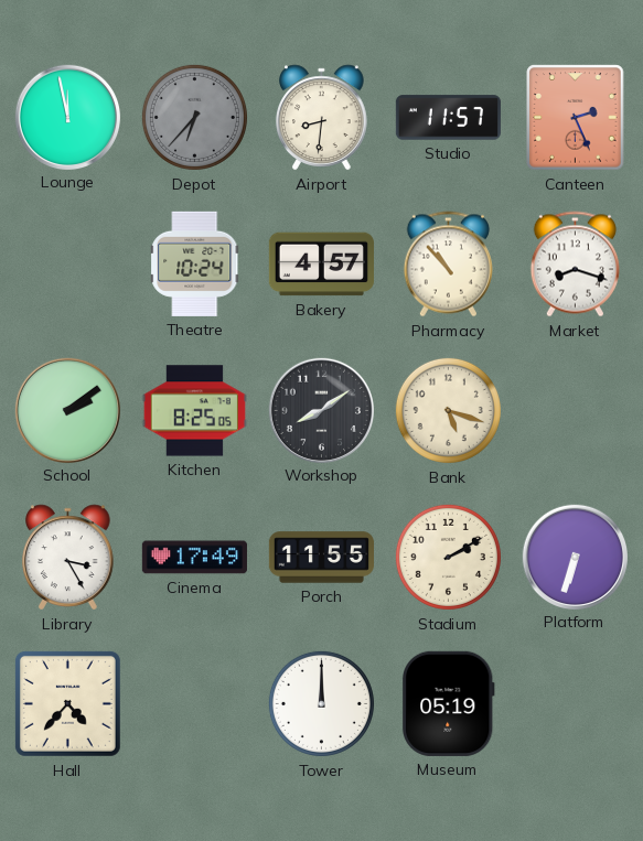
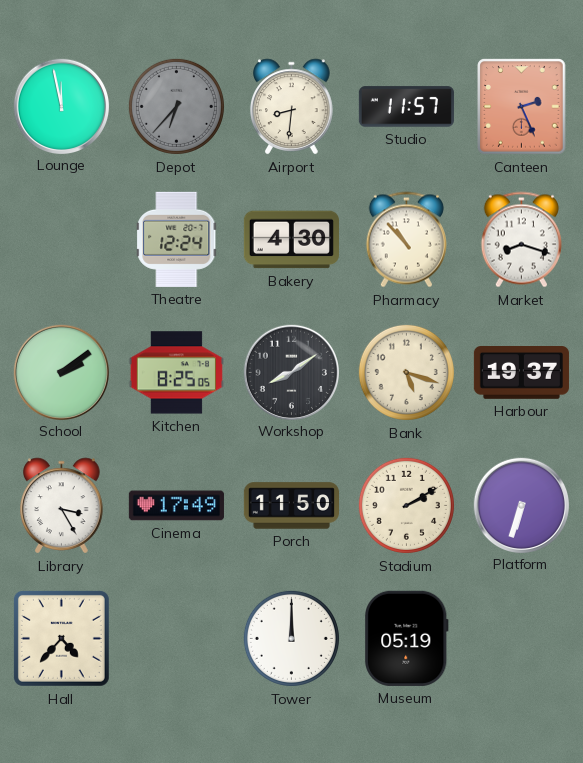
Theatre: 10:24 -> 12:24
Bakery: 4:57 -> 4:30
Harbour: none -> 19:37
Porch: 11:55 -> 11:50
